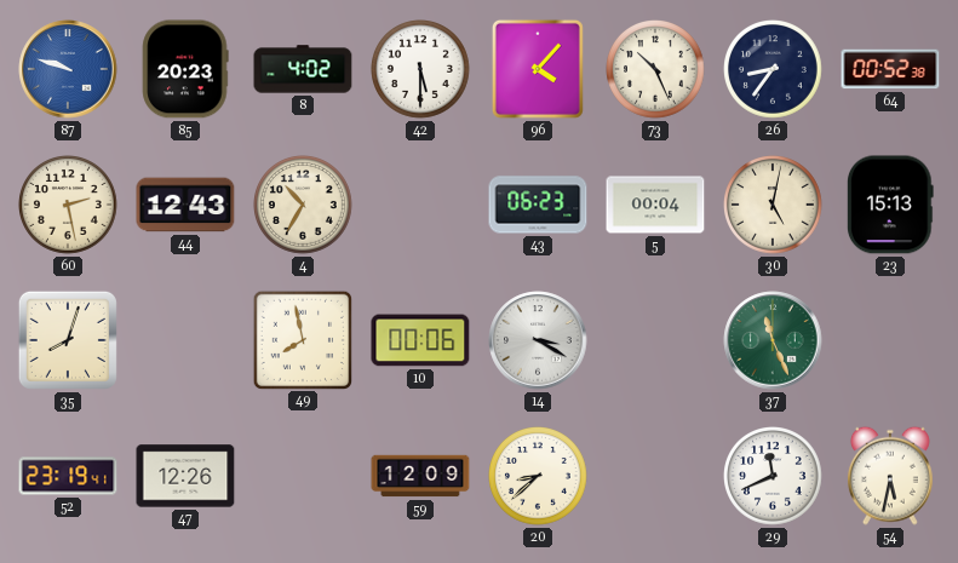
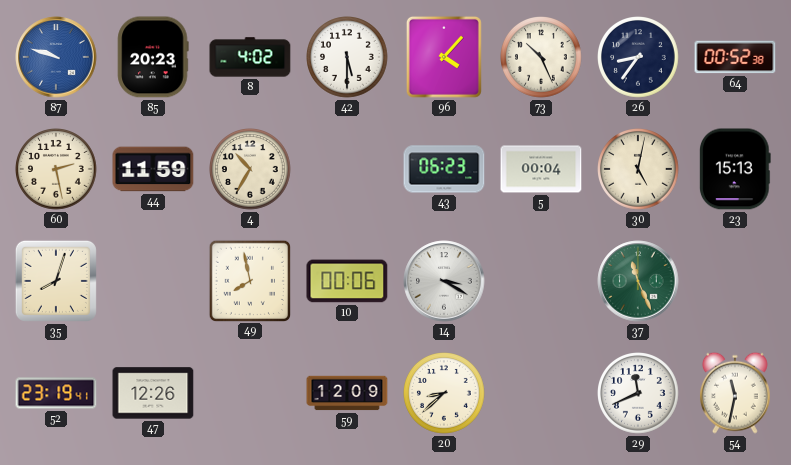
44: 12:43 -> 11:59
54: 5:32 -> 11:32
